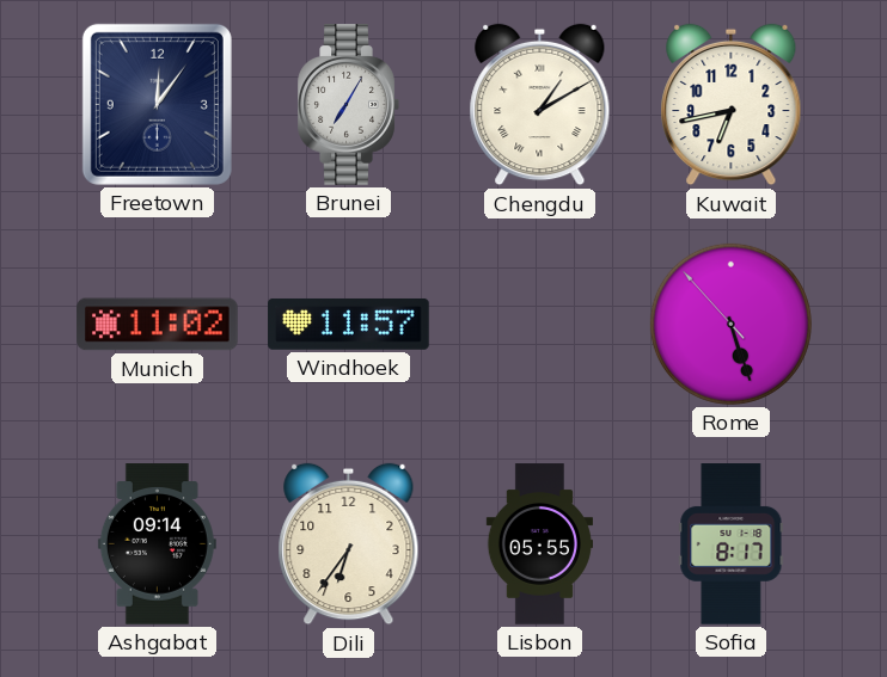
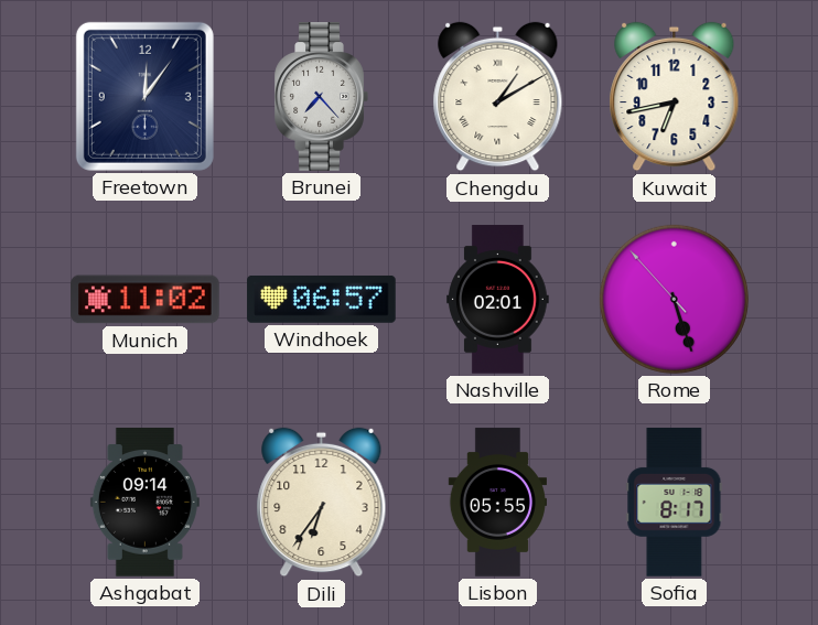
Brunei: 7:05 -> 7:23
Windhoek: 11:57 -> 06:57
Nashville: none -> 02:01
